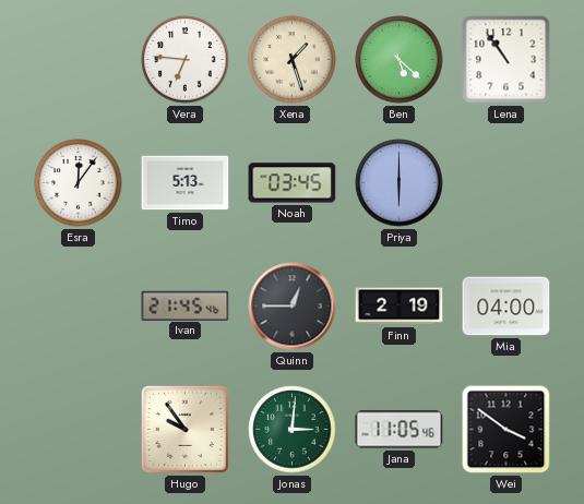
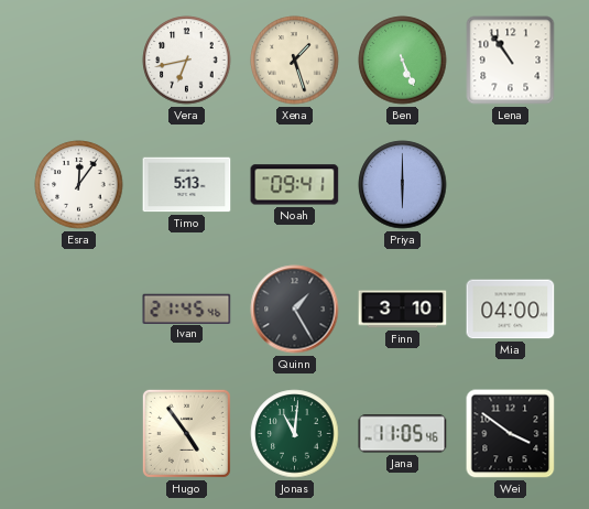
Vera: 6:46 -> 6:43
Ben: 5:22 -> 5:26
Noah: 03:45 -> 09:41
Quinn: 12:45 -> 1:25
Finn: 2:19 -> 3:10
Hugo: 9:54 -> 4:54
Jonas: 3:01 -> 11:01
